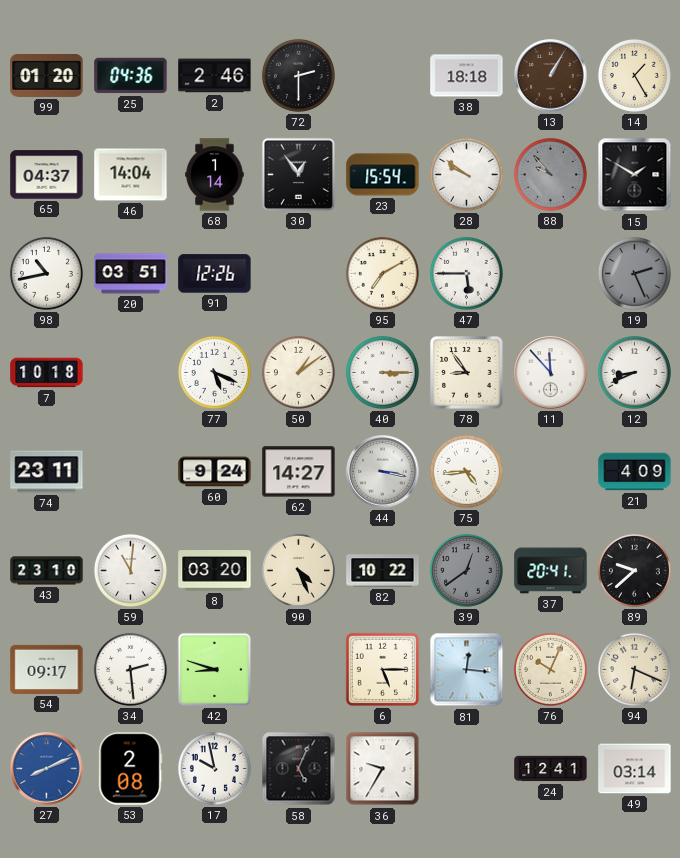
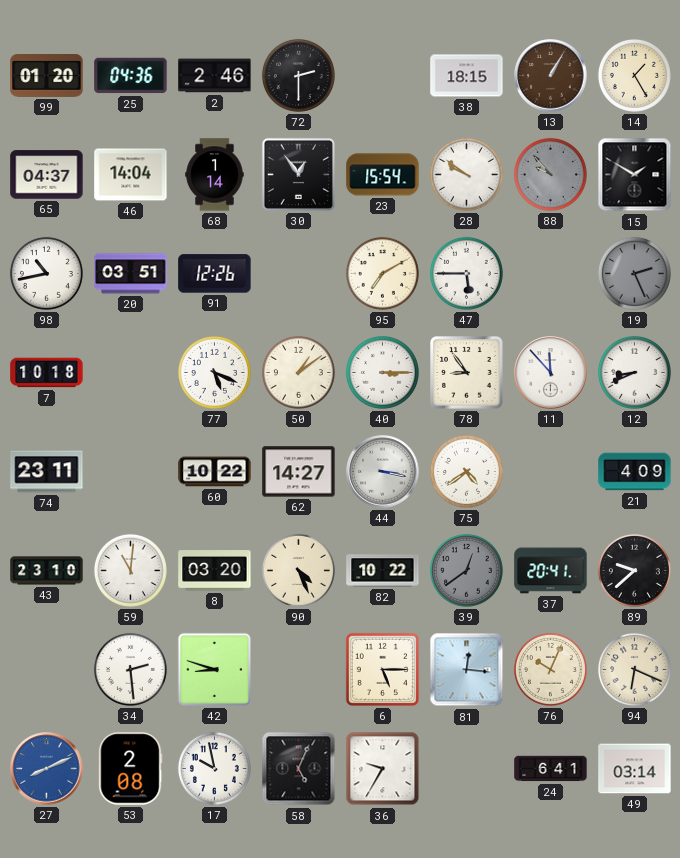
38: 18:18 -> 18:15
60: 9:24 -> 10:22
75: 4:44 -> 4:39
54: 09:17 -> none
24: 12:41 -> 6:41
